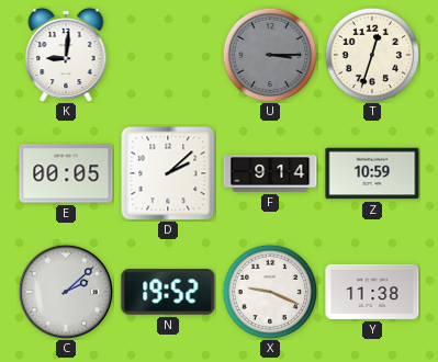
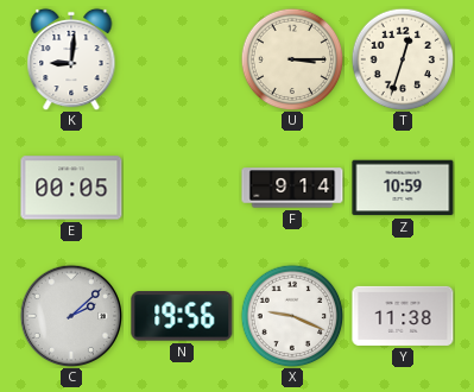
U dial: grey -> cream
D: 2:08 -> none
N: 19:52 -> 19:56
